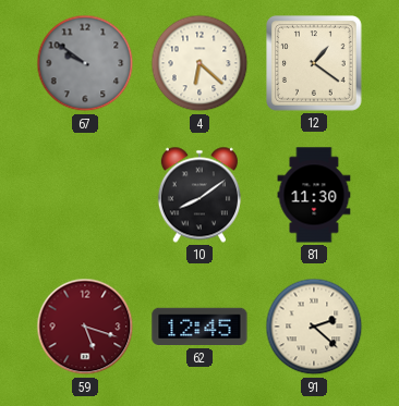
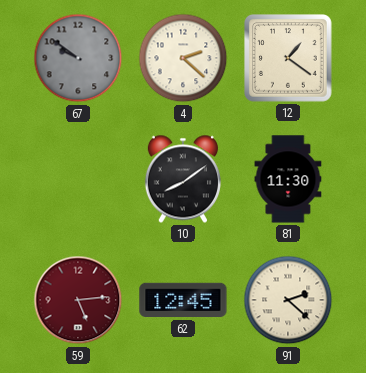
4: 6:22 -> 2:22
59: 5:18 -> 5:14
